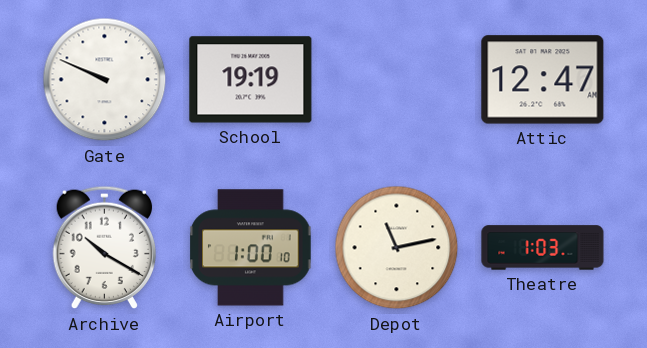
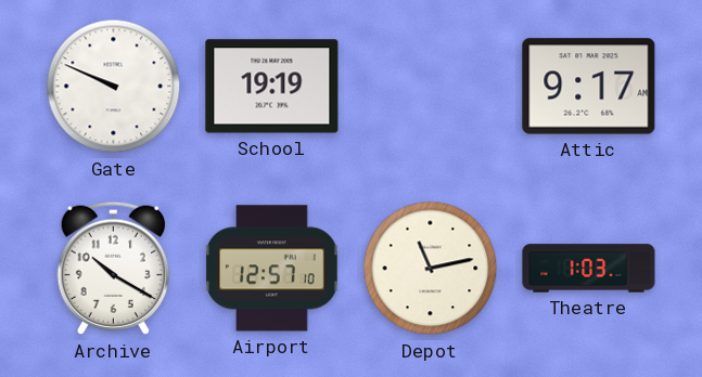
Attic: 12:47 -> 9:17
Airport: 1:00 -> 12:57
